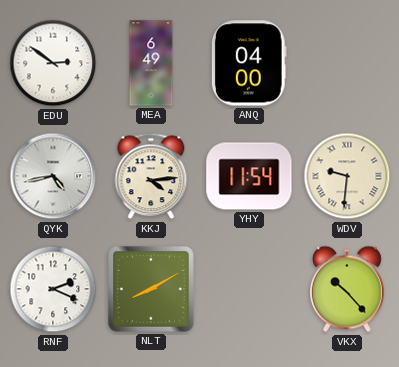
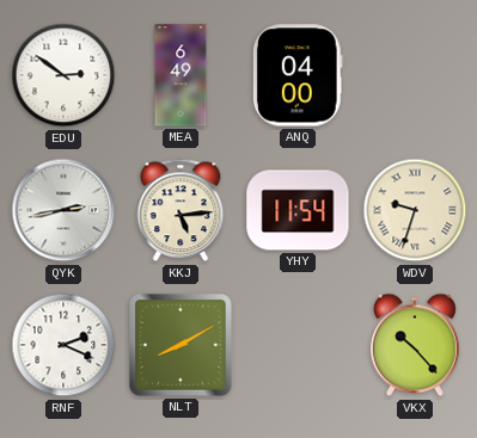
QYK: 4:43 -> 2:43
KKJ: 4:14 -> 5:14
WDV: 9:31 -> 9:33
